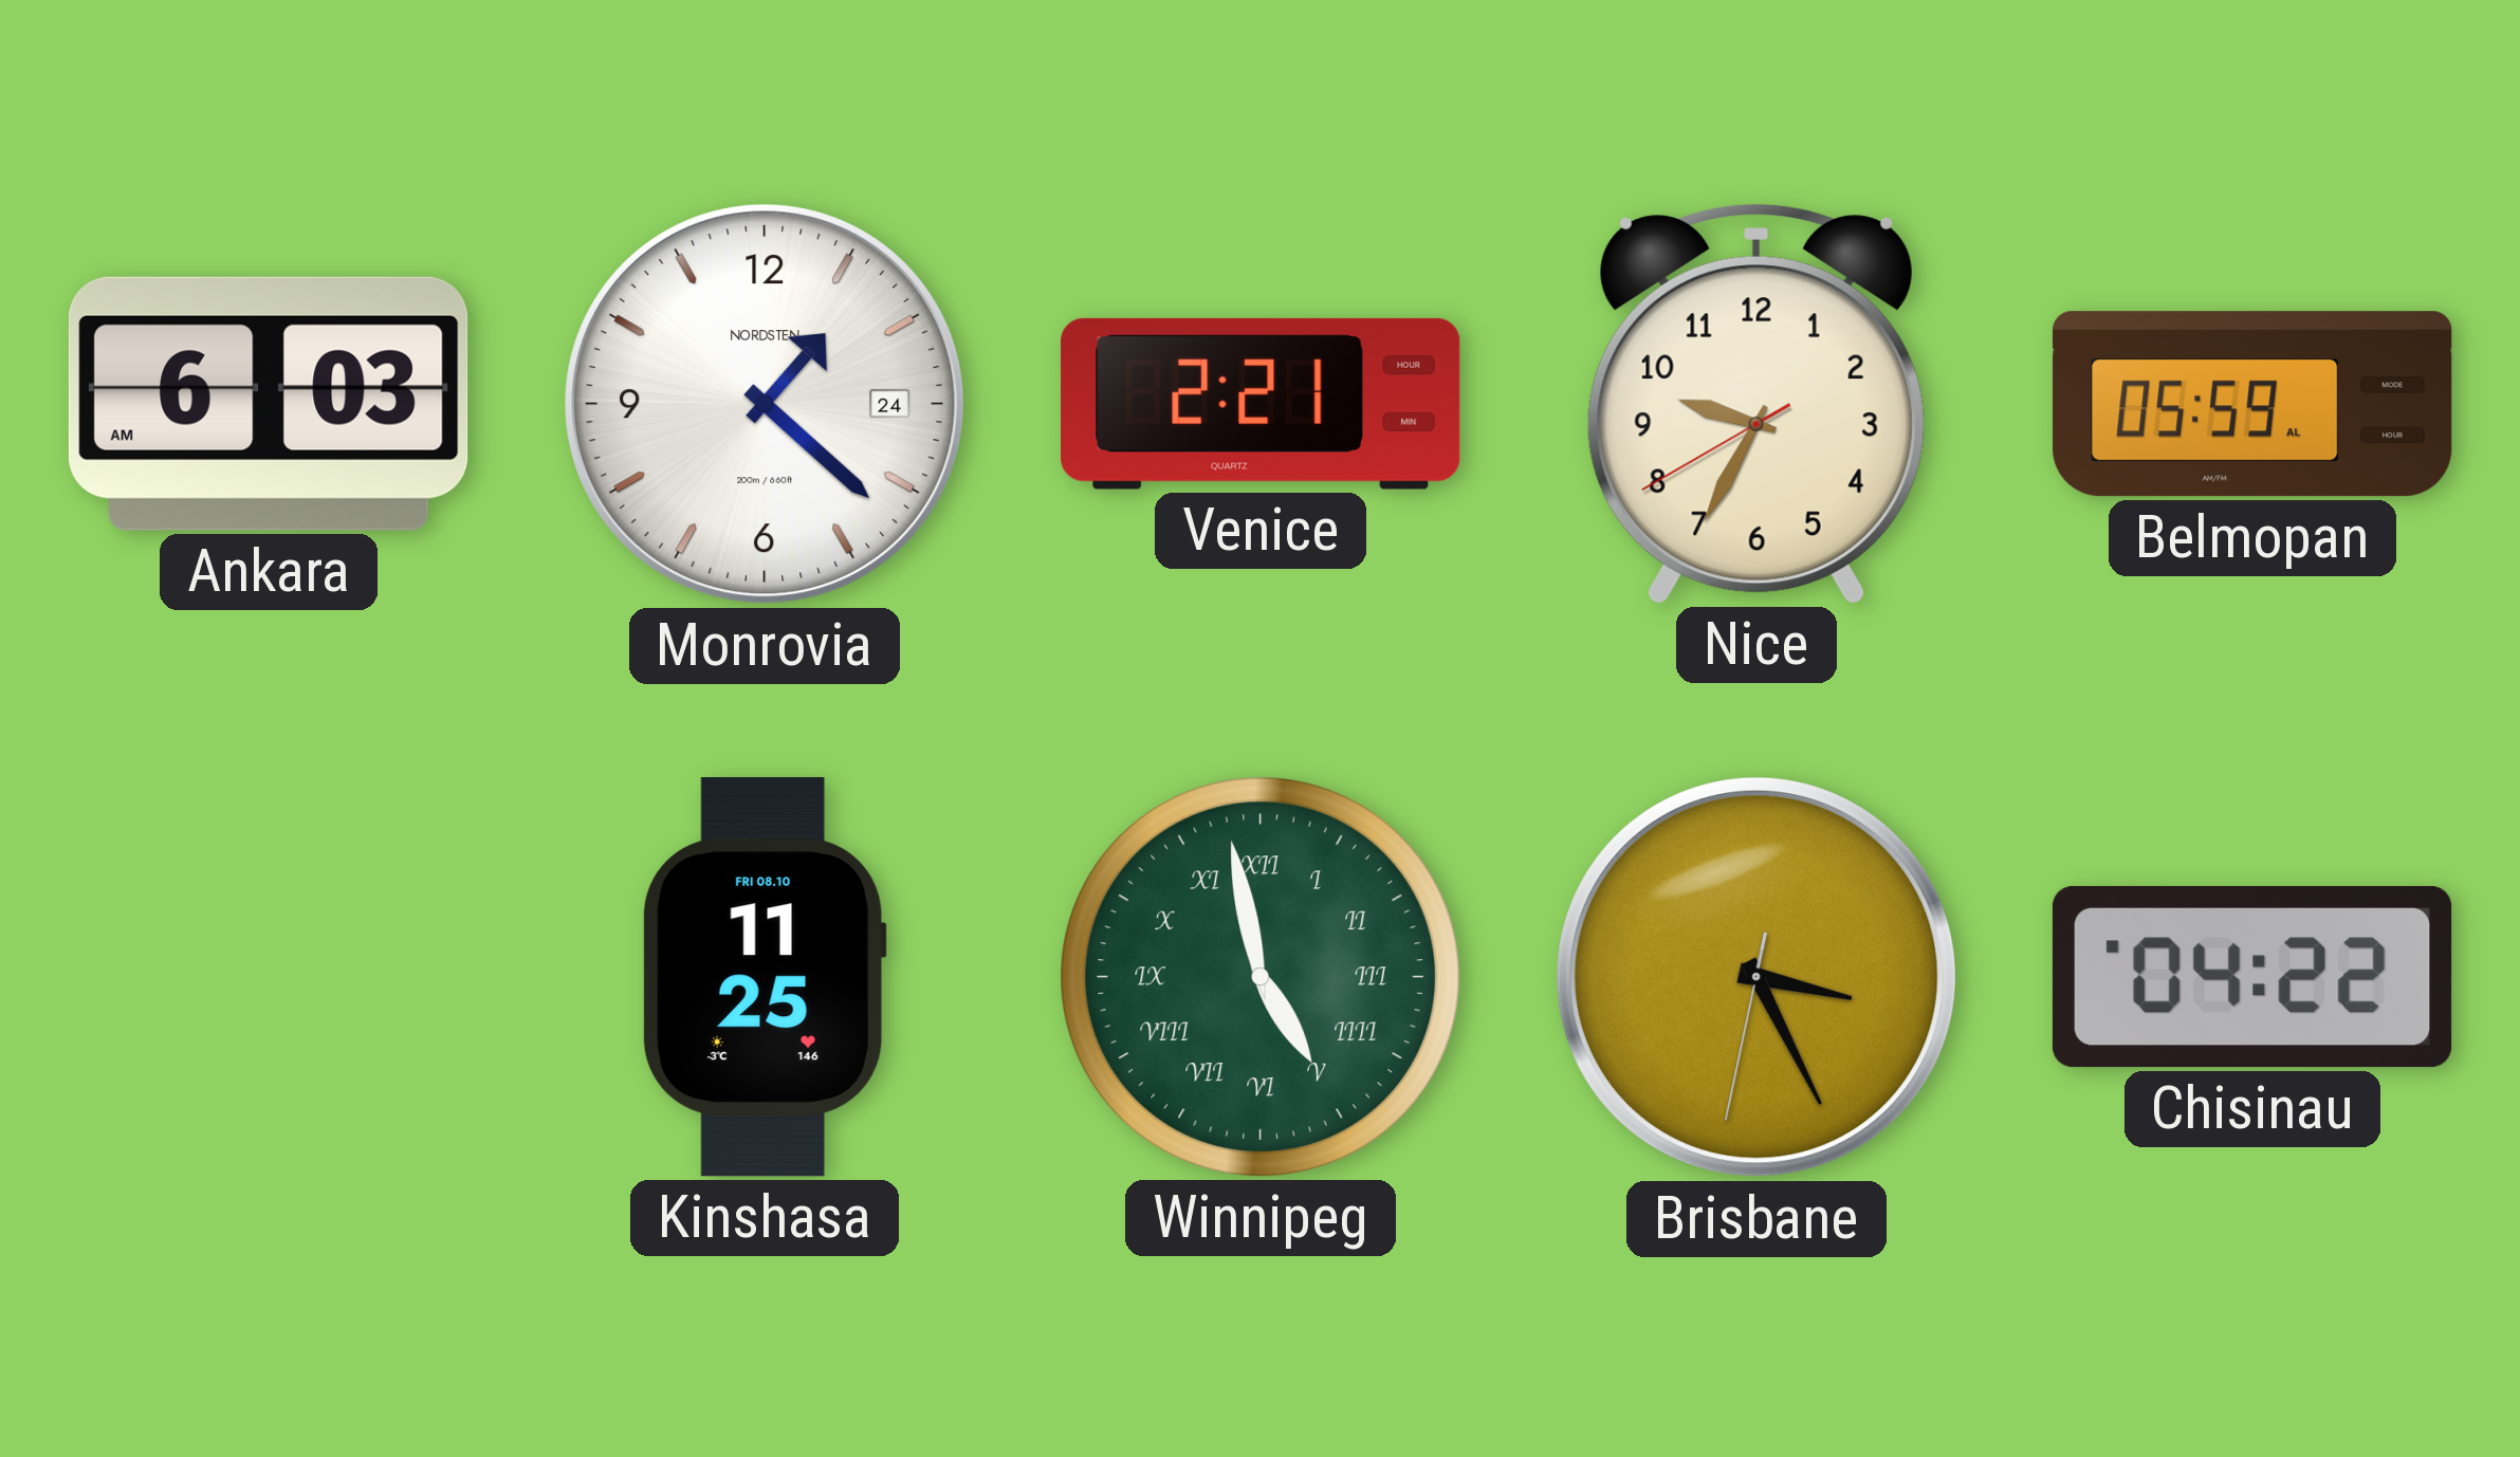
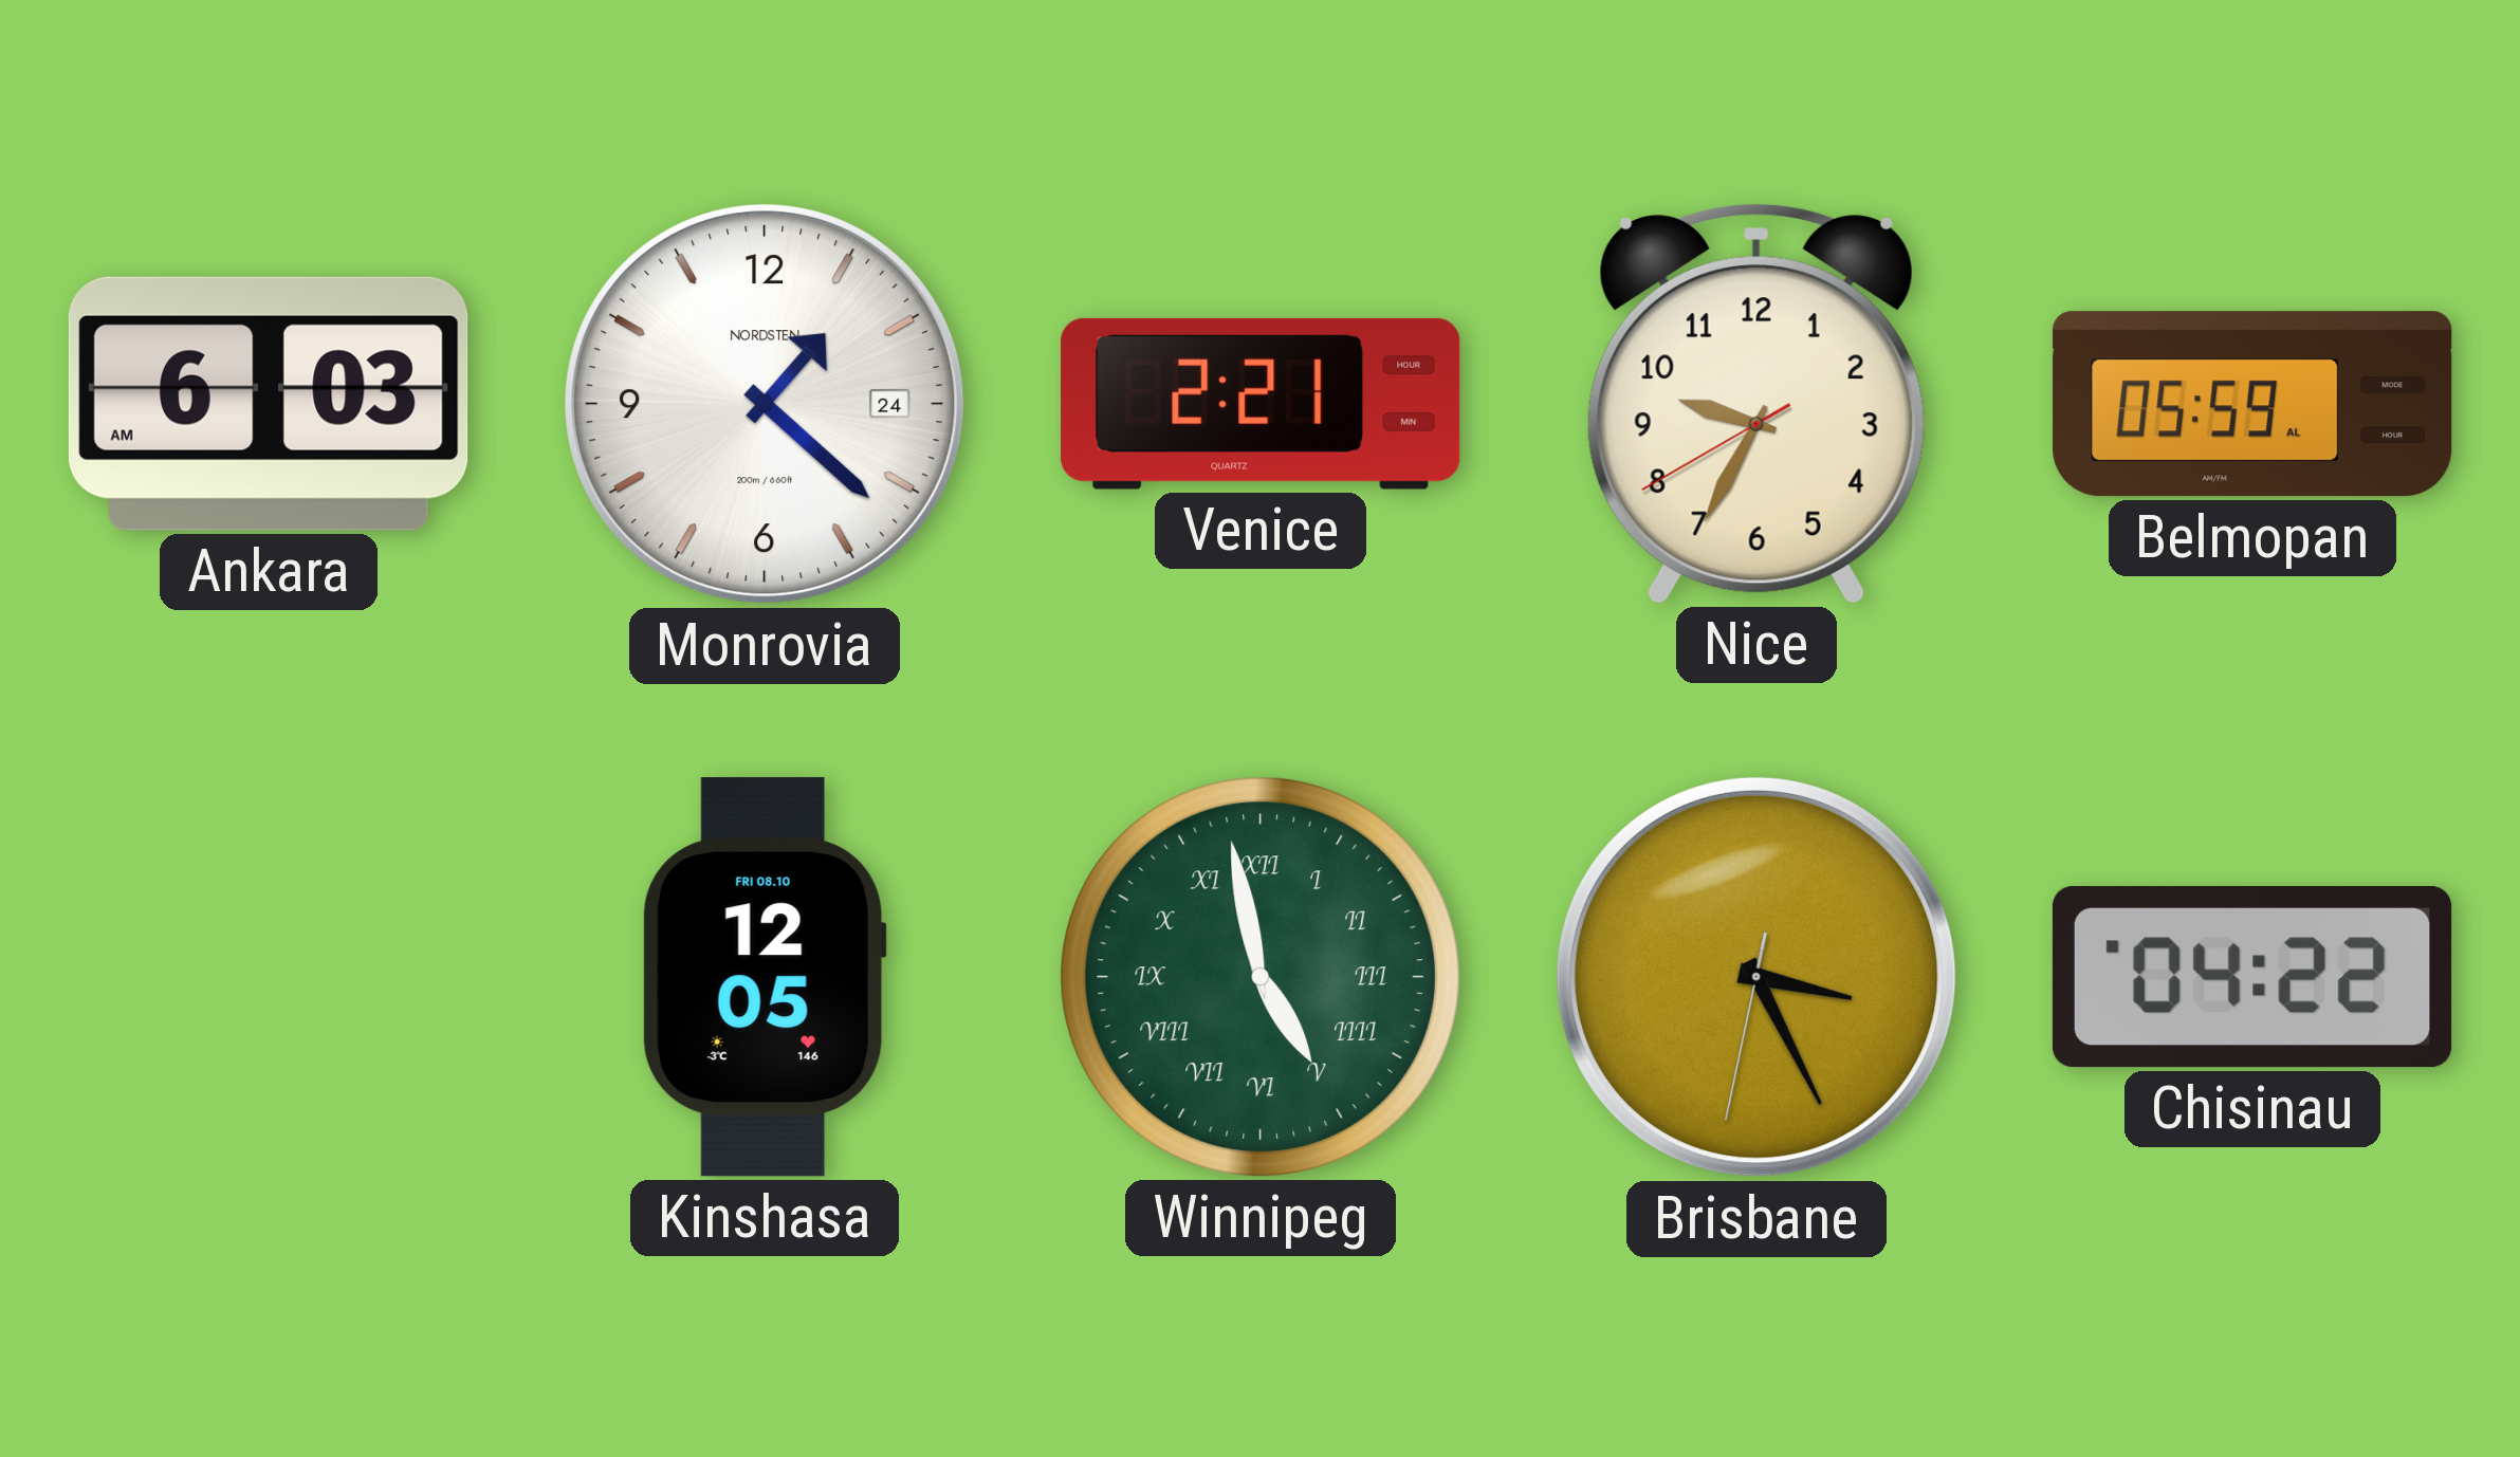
Kinshasa: 11:25 -> 12:05
